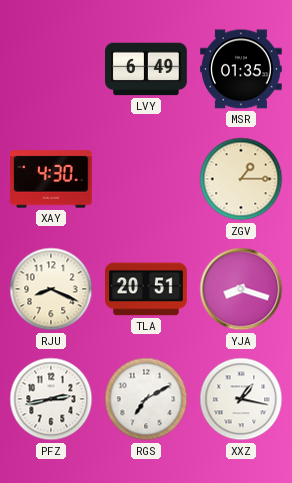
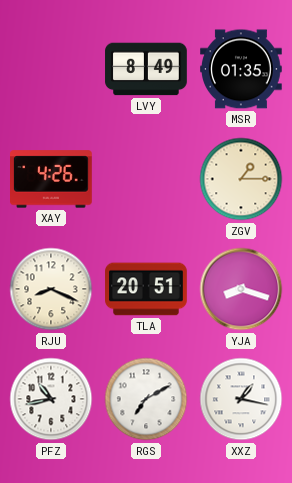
LVY: 6:49 -> 8:49
XAY: 4:30 -> 4:26
PFZ: 2:43 -> 10:43
